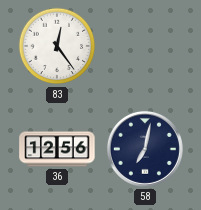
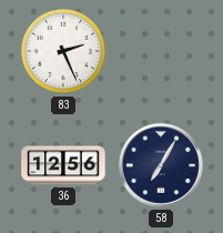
83: 12:24 -> 2:26
58: 7:02 -> 7:05
